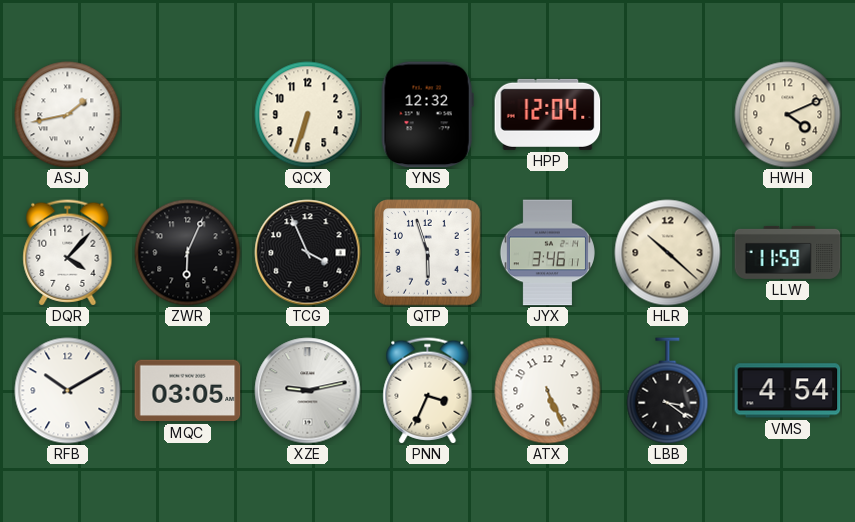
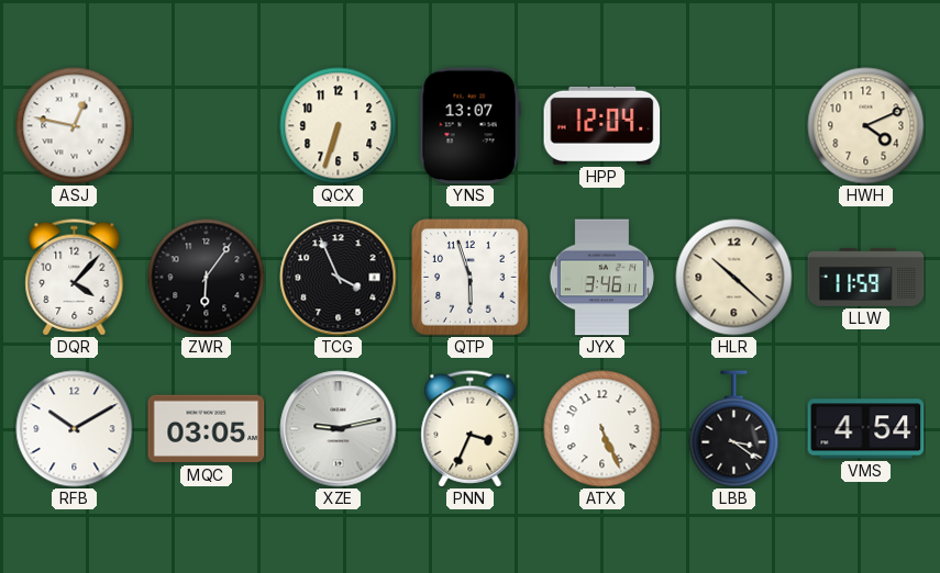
ASJ: 1:43 -> 12:47
YNS: 12:32 -> 13:07
ZWR: 6:04 -> 6:06
